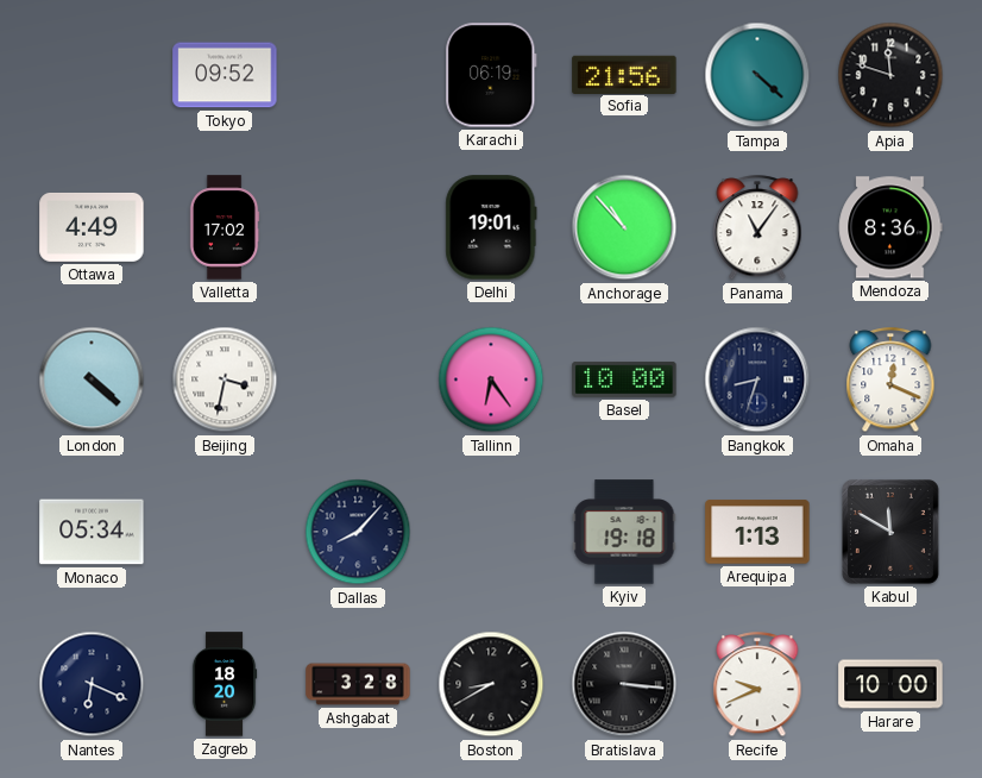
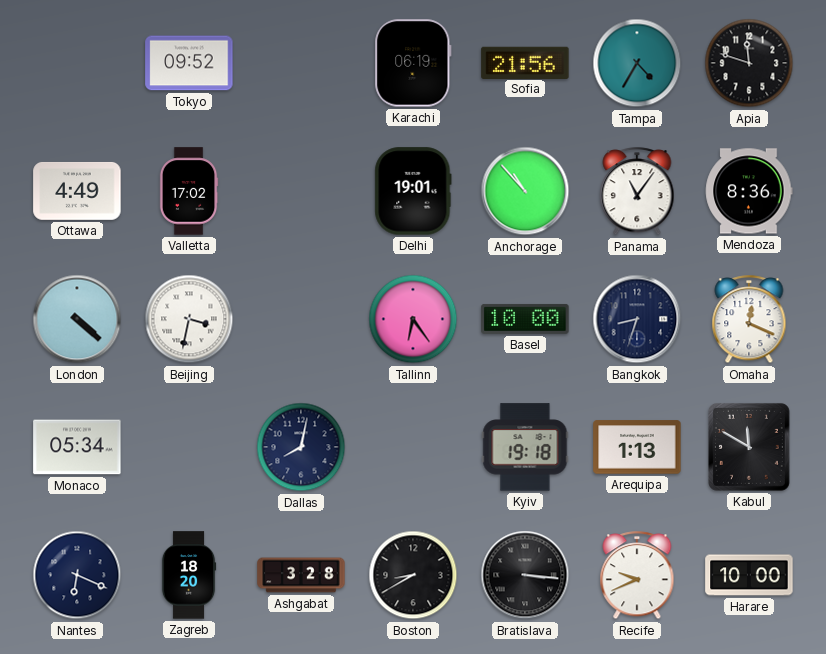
Tampa: 4:22 -> 4:35
Dallas: 8:07 -> 8:02
